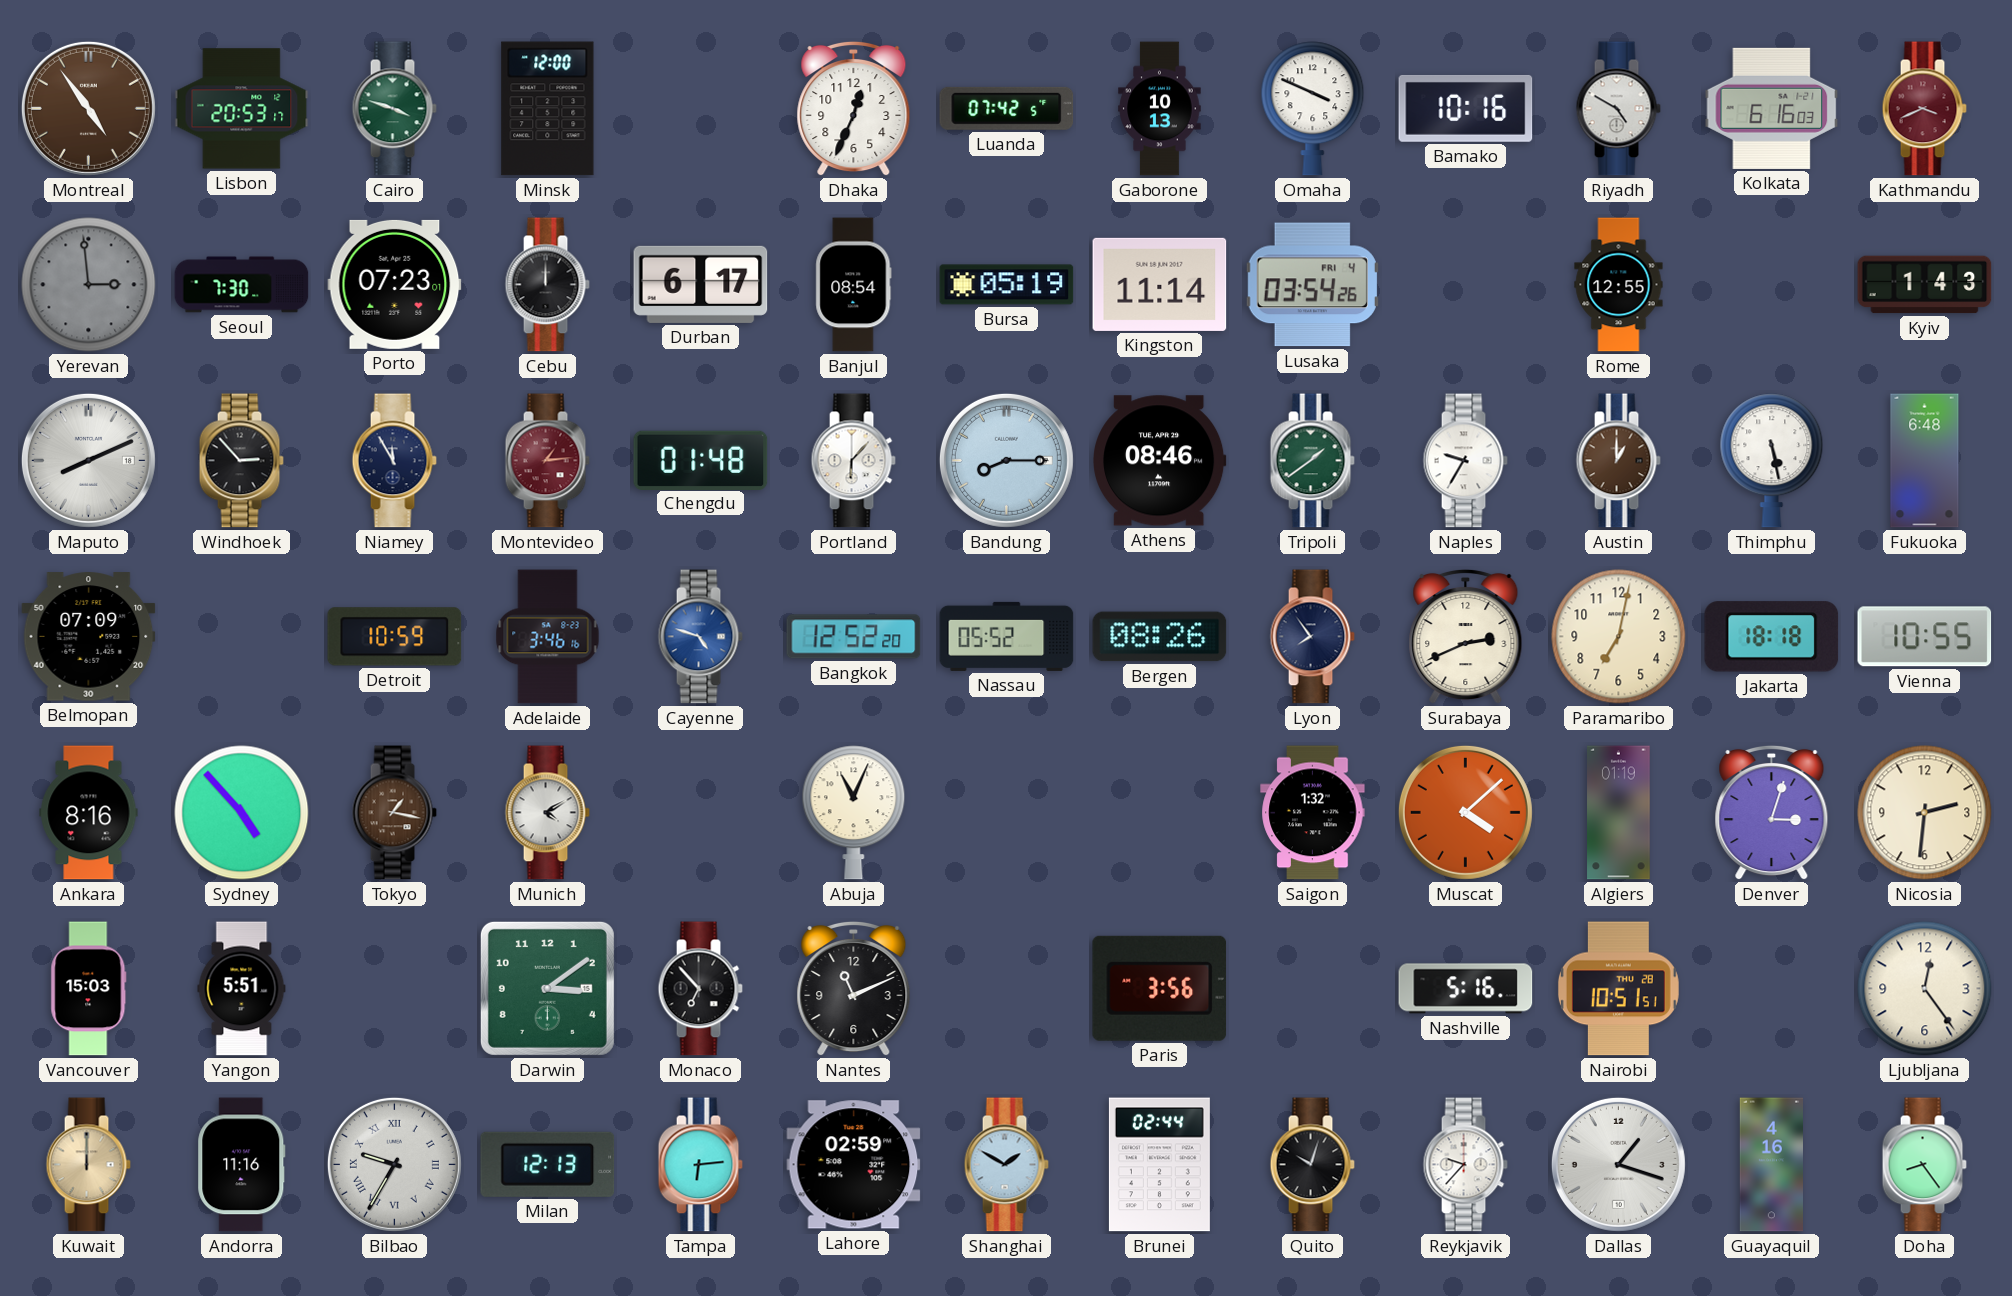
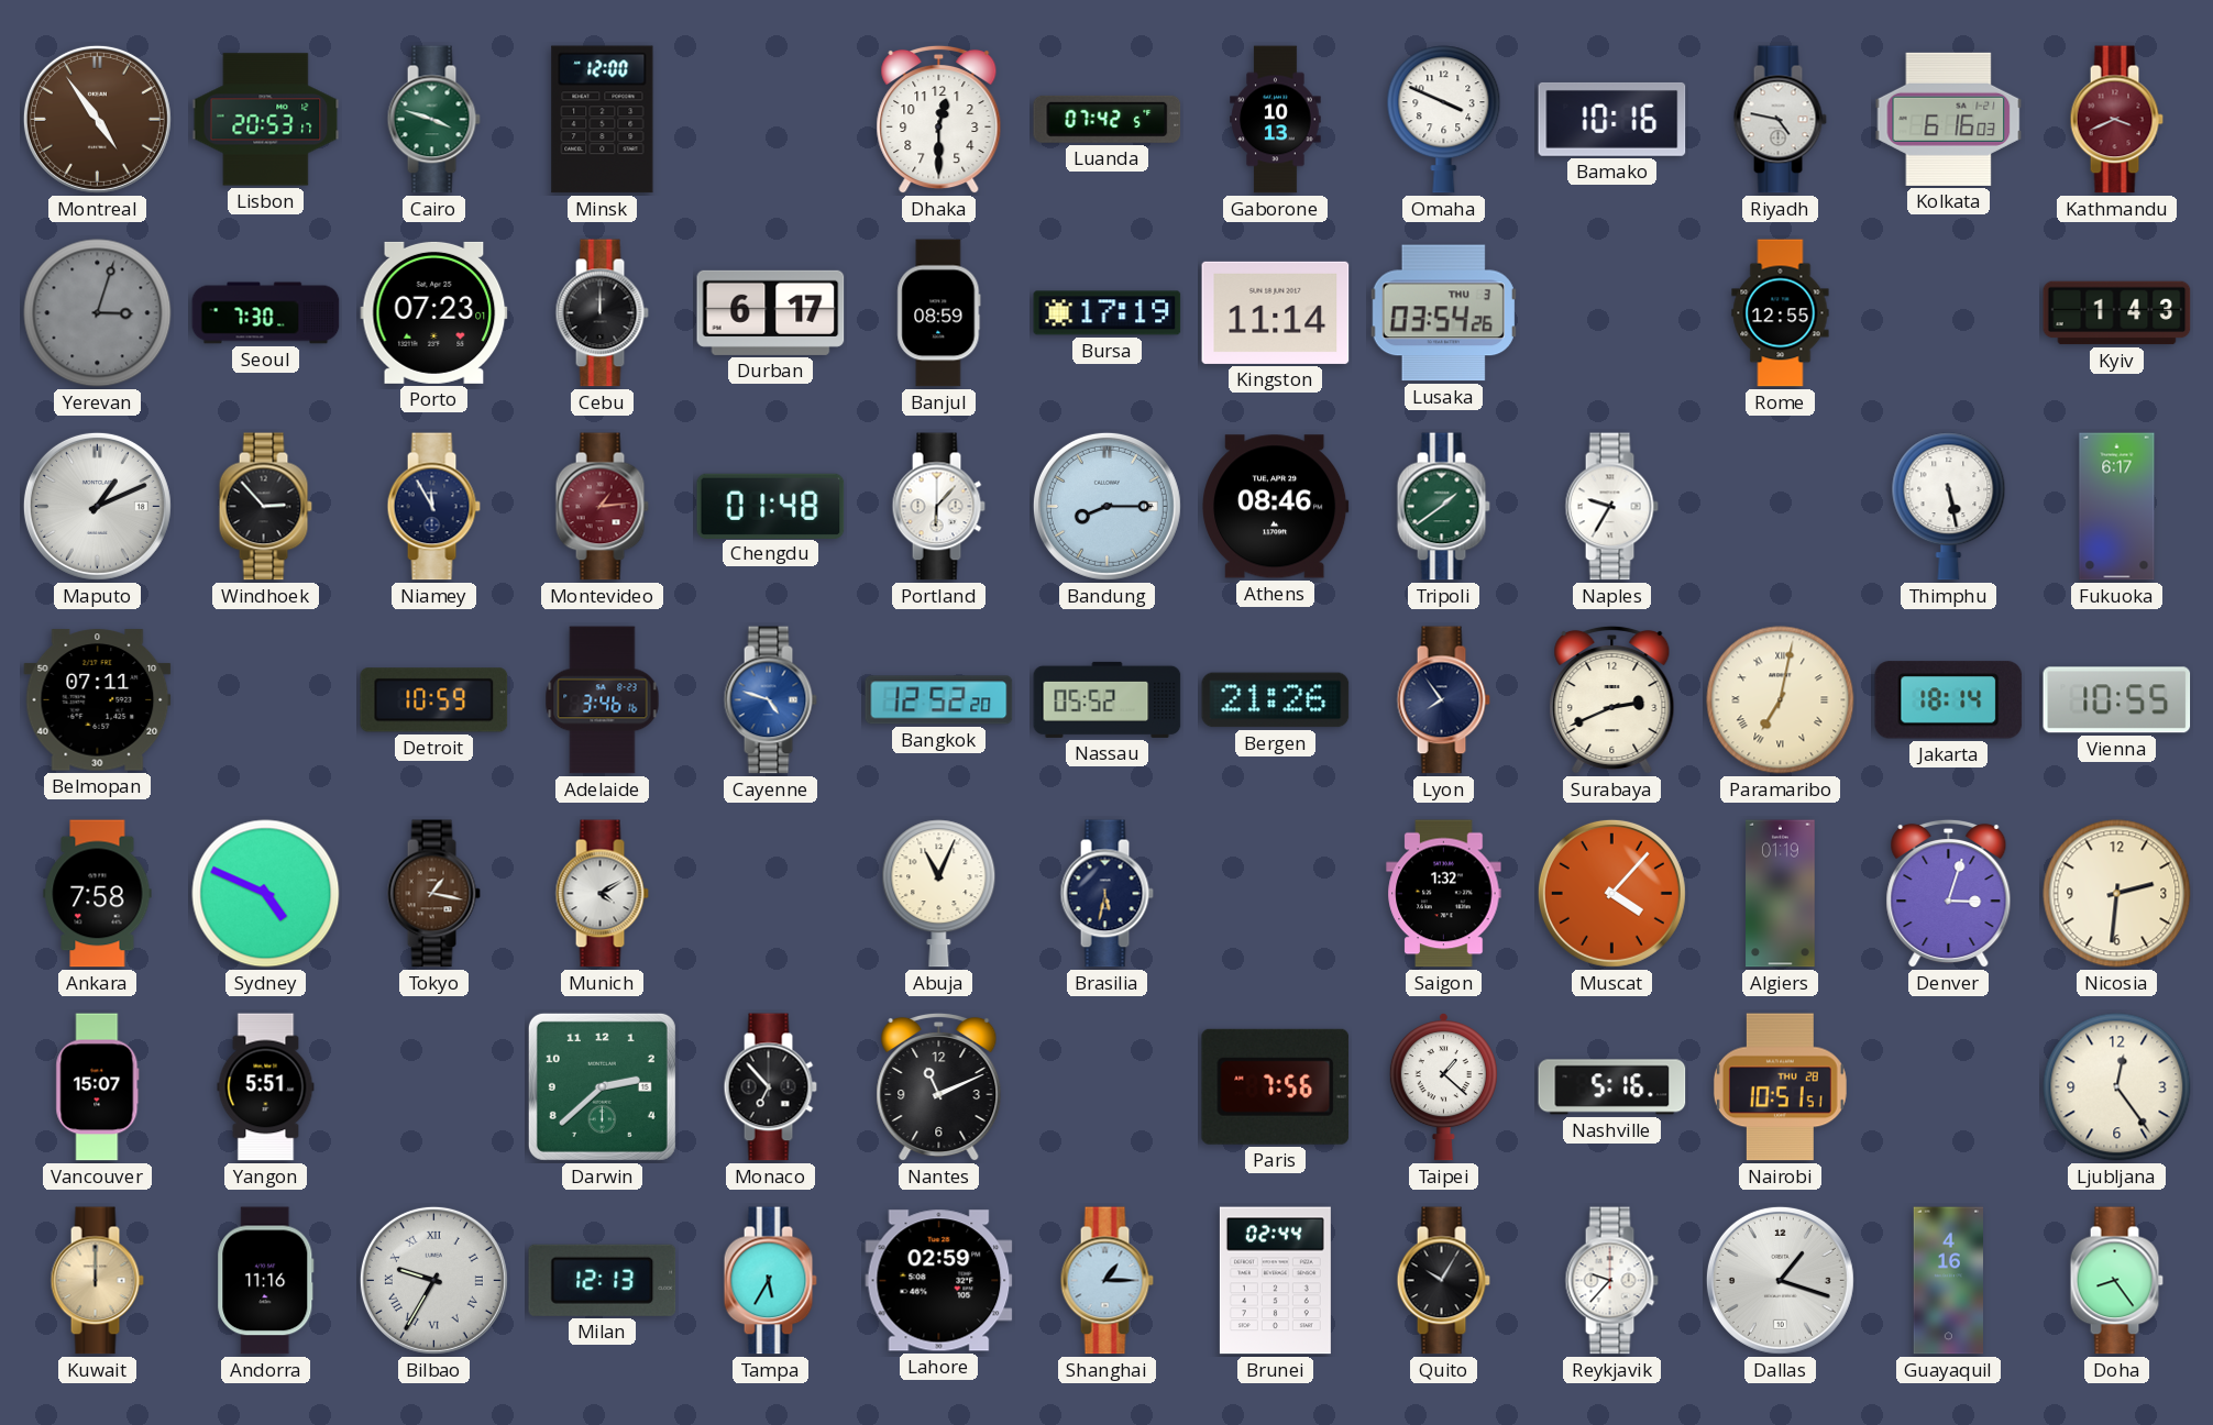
Dhaka: 12:34 -> 12:30
Riyadh: 4:50 -> 4:47
Yerevan: 2:59 -> 3:03
Banjul: 08:54 -> 08:59
Bursa: 05:19 -> 17:19
Lusaka date: FRI 4 -> THU 3
Maputo: 8:11 -> 1:11
Austin: 1:00 -> none
Fukuoka: 6:48 -> 6:17
Belmopan: 07:09 -> 07:11
Bergen: 08:26 -> 21:26
Paramaribo numerals: Arabic -> Roman
Jakarta: 18:18 -> 18:14
Ankara: 8:16 -> 7:58
Sydney: 4:53 -> 4:49
Brasilia: none -> 5:32
Muscat: 4:08 -> 4:07
Vancouver: 15:03 -> 15:07
Darwin: 3:09 -> 2:38
Paris: 3:56 -> 7:56
Taipei: none -> 1:22
Tampa: 6:14 -> 5:35
Shanghai: 1:50 -> 1:15
Quito: 10:03 -> 10:05
